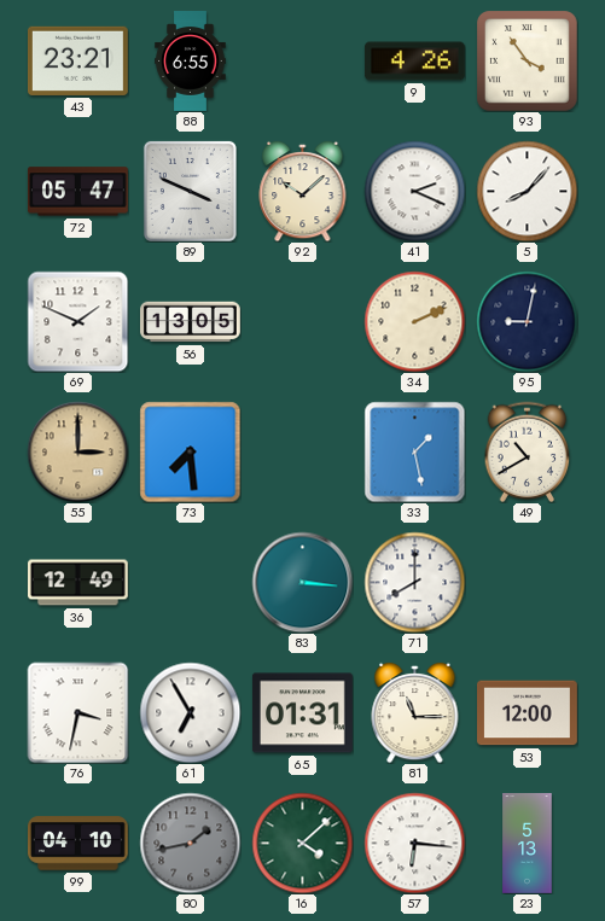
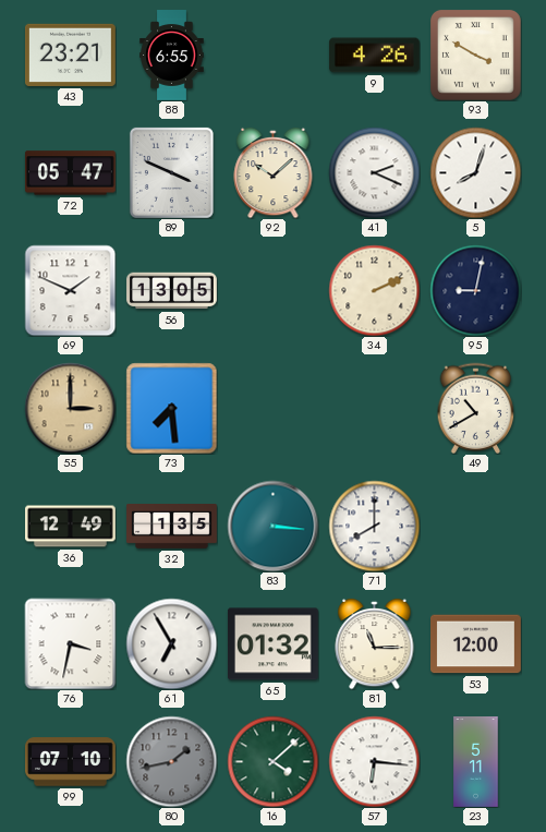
93: 3:54 -> 3:50
5: 8:07 -> 8:03
33: 1:28 -> none
32: none -> 1:35
65: 01:31 -> 01:32
99: 04:10 -> 07:10
23: 5:13 -> 5:11
